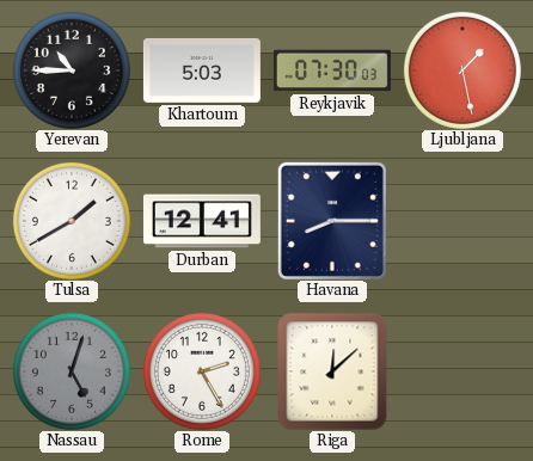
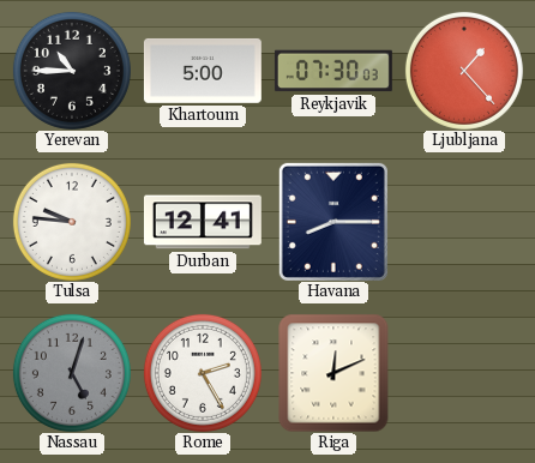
Khartoum: 5:03 -> 5:00
Ljubljana: 1:28 -> 1:23
Tulsa: 1:40 -> 9:46
Riga: 12:08 -> 12:11
